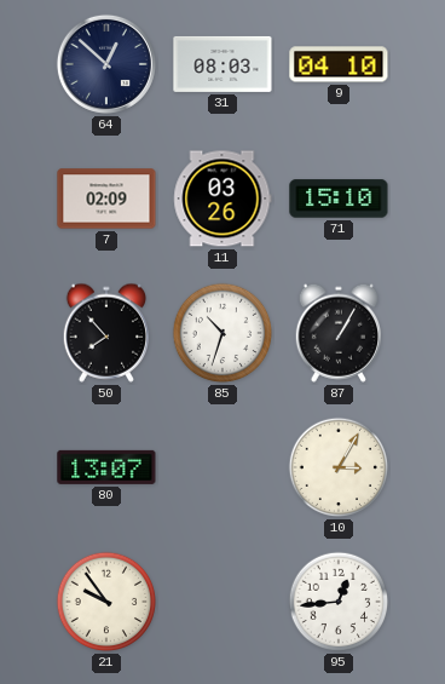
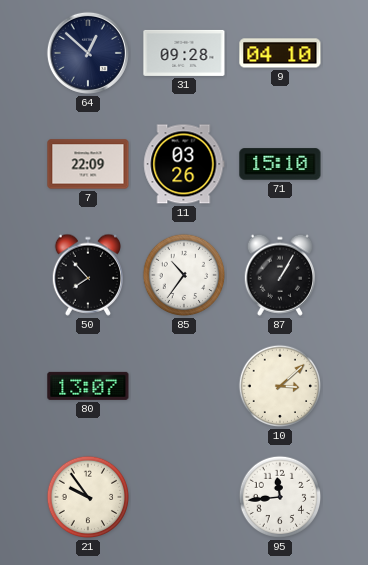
31: 08:03 -> 09:28
7: 02:09 -> 22:09
85: 10:33 -> 10:36
10: 3:05 -> 3:08
95: 12:44 -> 11:44
